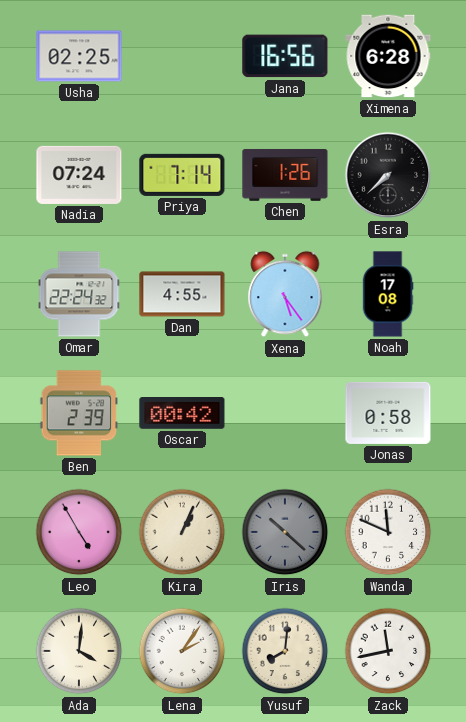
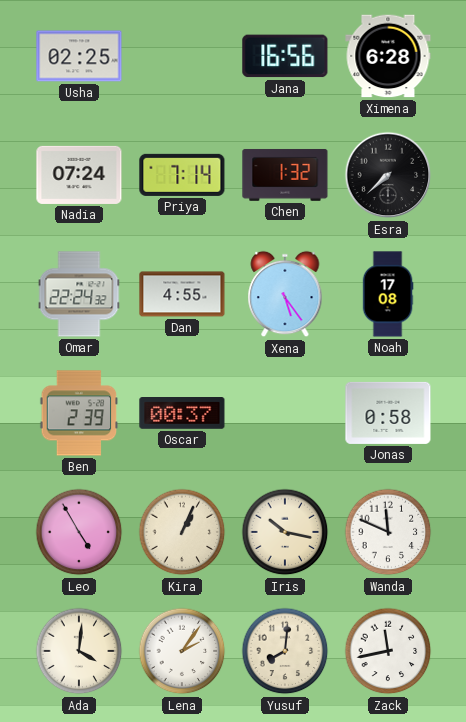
Chen: 1:26 -> 1:32
Oscar: 00:42 -> 00:37
Iris: 10:22 -> 10:17
Iris dial: grey -> cream
